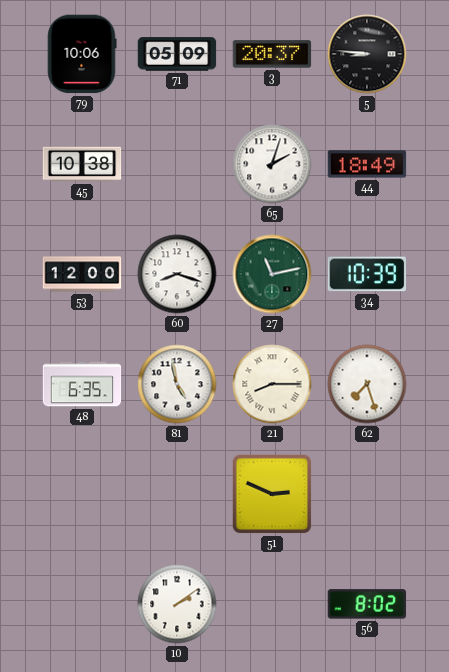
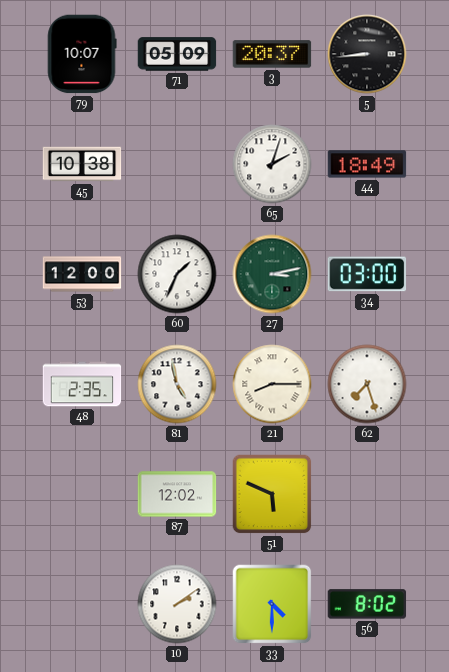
79: 10:06 -> 10:07
5: 8:46 -> 8:44
60: 8:18 -> 1:34
27: 11:13 -> 3:13
34: 10:39 -> 03:00
48: 6:35 -> 2:35
87: none -> 12:02
51: 2:49 -> 5:49
33: none -> 4:30
